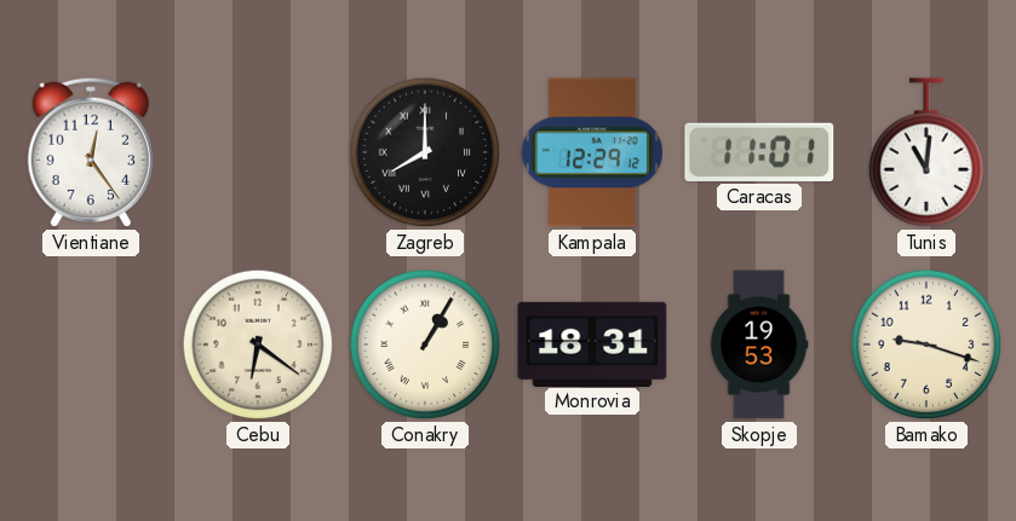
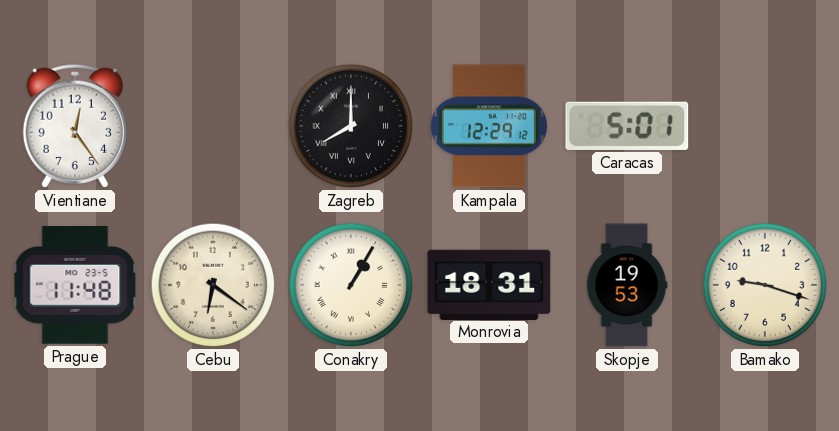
Caracas: 11:01 -> 5:01
Tunis: 11:01 -> none
Prague: none -> 11:48
